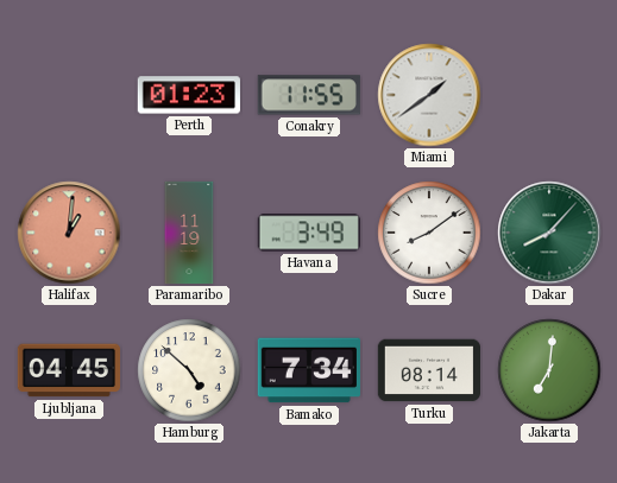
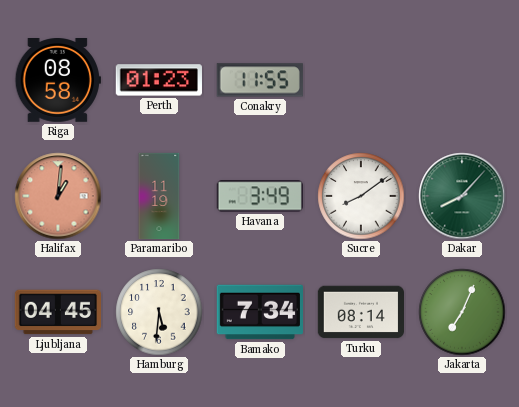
Riga: none -> 08:58
Miami: 1:39 -> none
Hamburg: 4:52 -> 5:31
Jakarta: 7:01 -> 7:04
